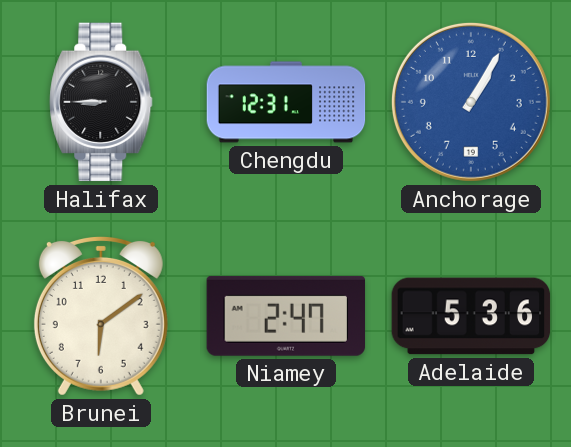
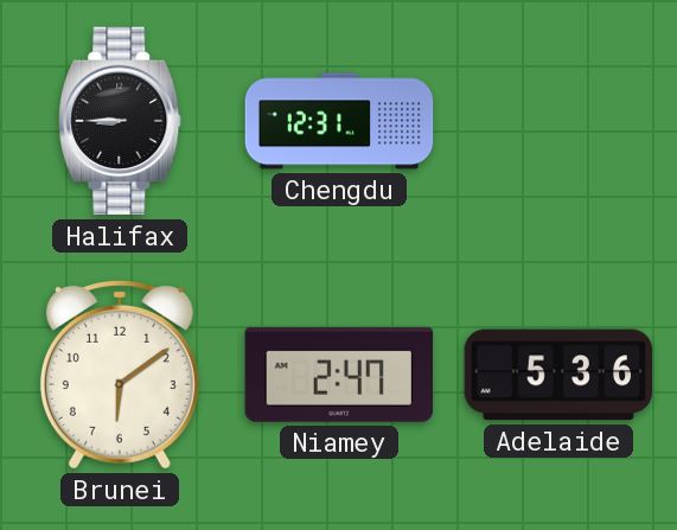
Anchorage: 1:05 -> none
